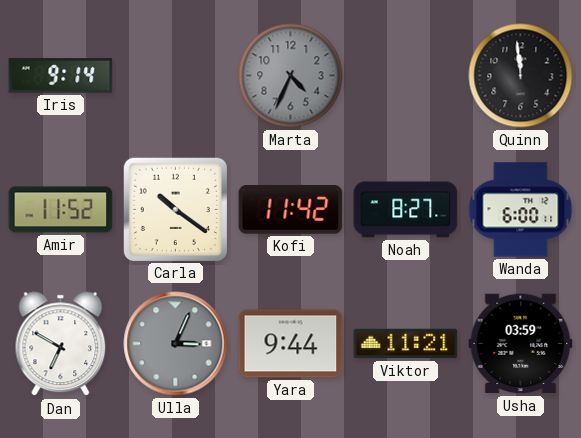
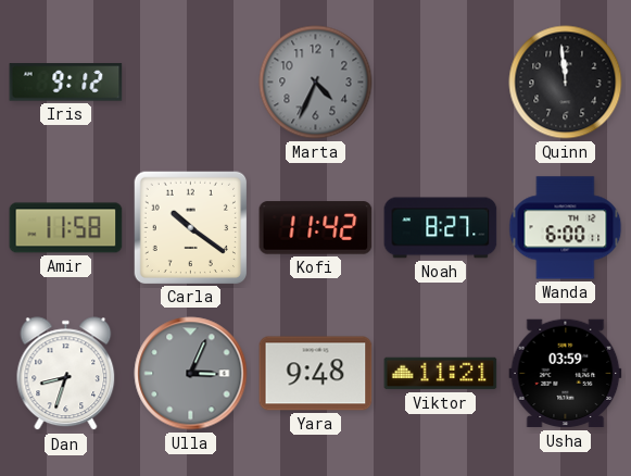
Iris: 9:14 -> 9:12
Amir: 11:52 -> 11:58
Dan: 6:50 -> 8:33
Yara: 9:44 -> 9:48
